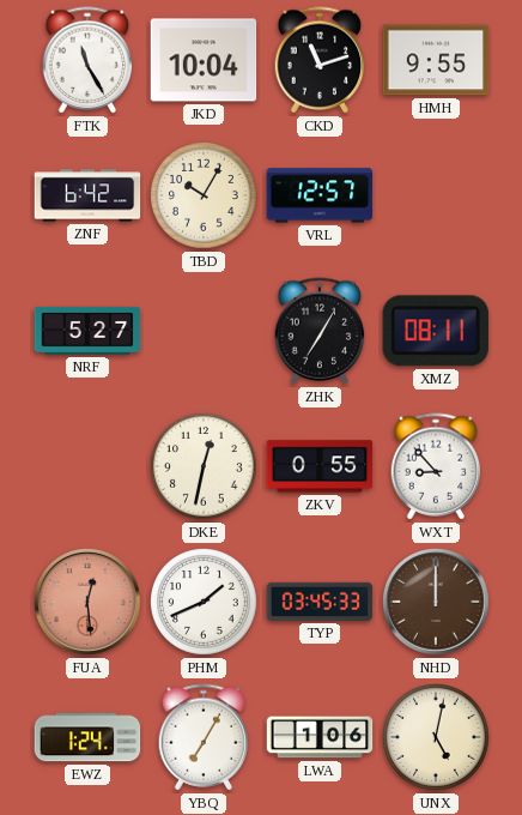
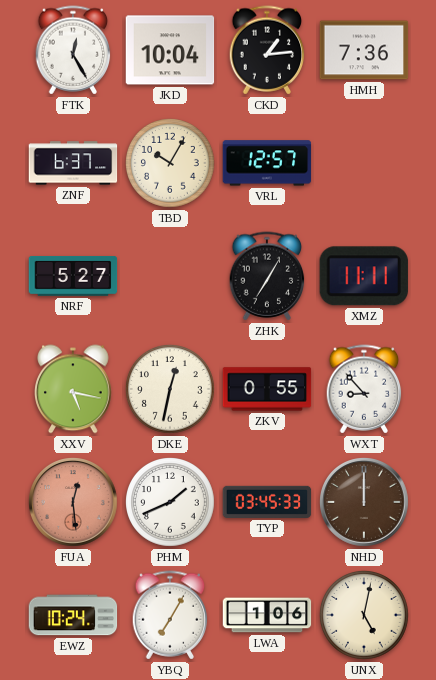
FTK: 11:25 -> 12:25
CKD: 11:12 -> 1:14
HMH: 9:55 -> 7:36
ZNF: 6:42 -> 6:37
XMZ: 08:11 -> 11:11
XXV: none -> 5:17
EWZ: 1:24 -> 10:24
